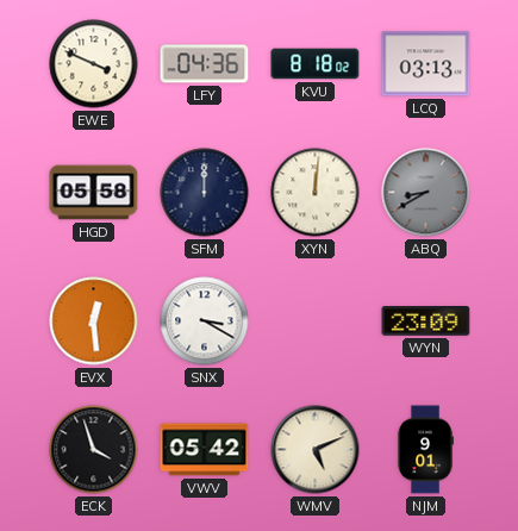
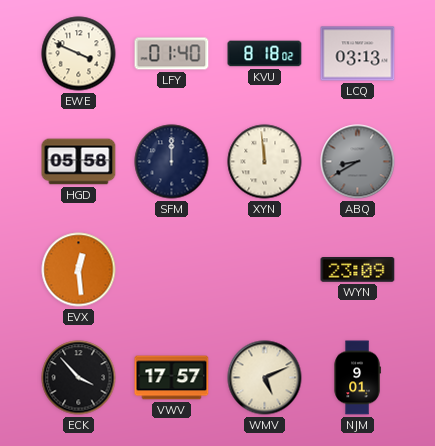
LFY: 04:36 -> 01:40
XYN: 12:01 -> 11:59
SNX: 3:20 -> none
ECK: 3:57 -> 3:53
VWV: 05:42 -> 17:57
